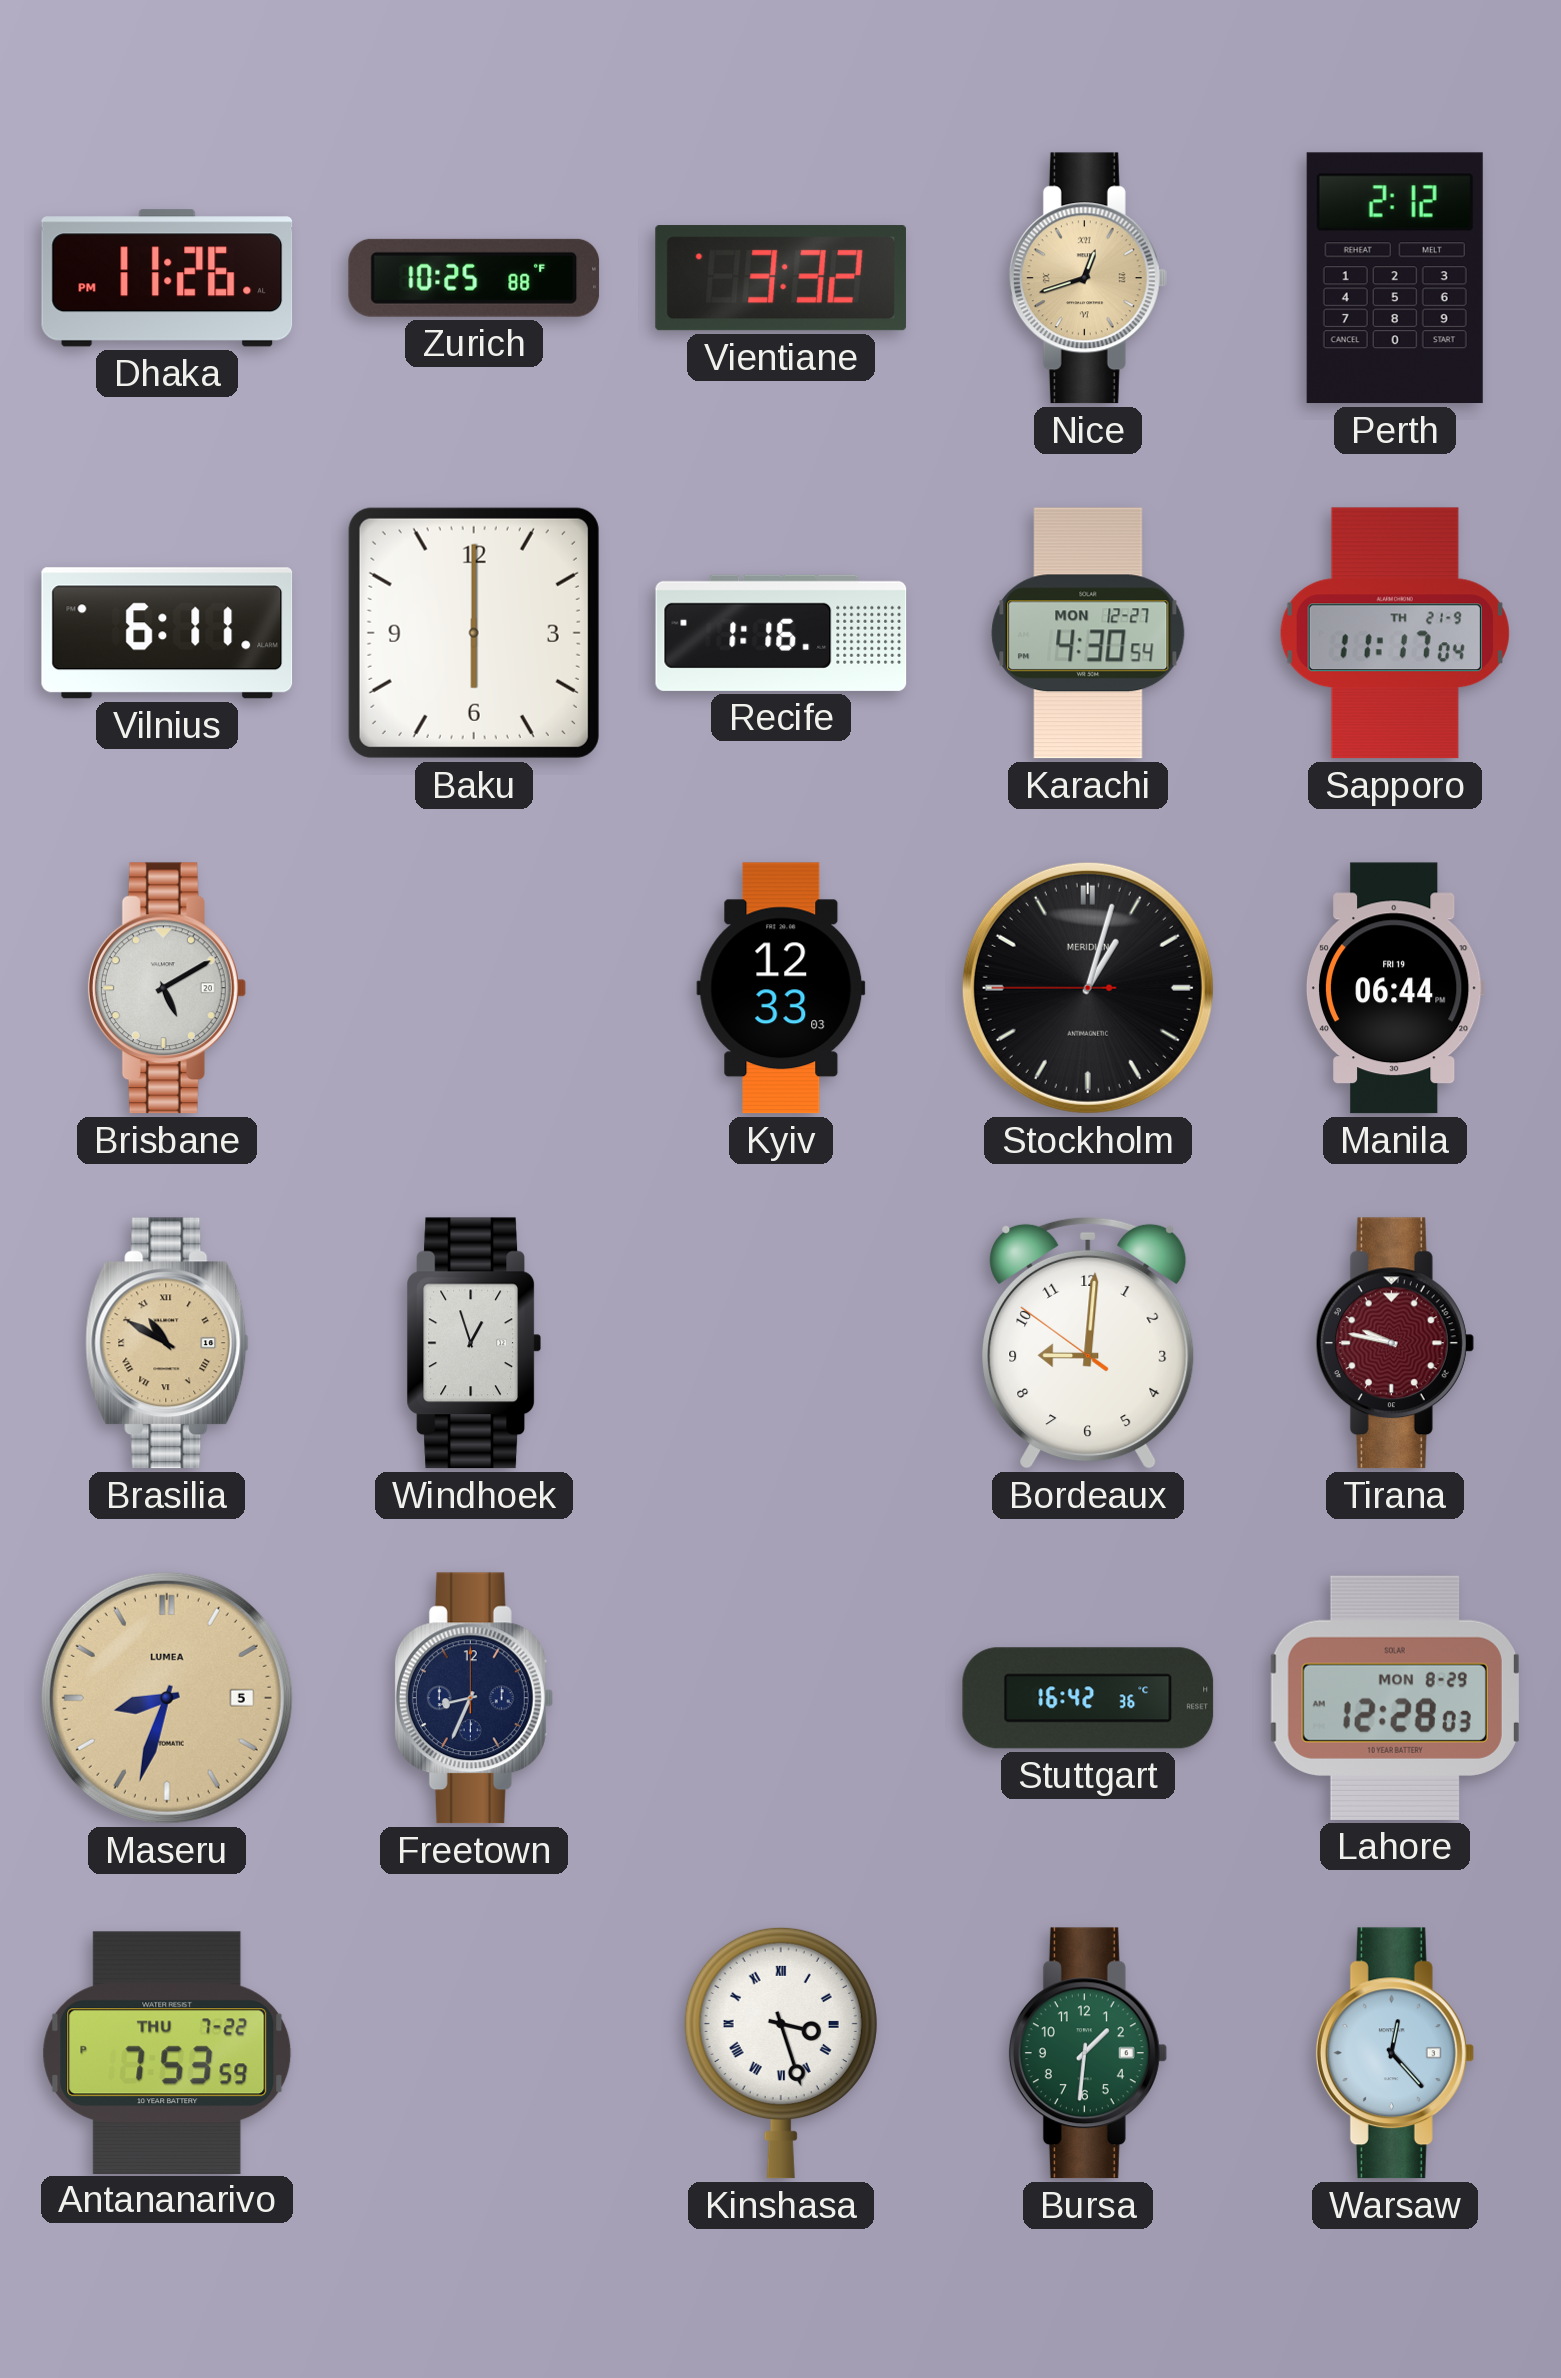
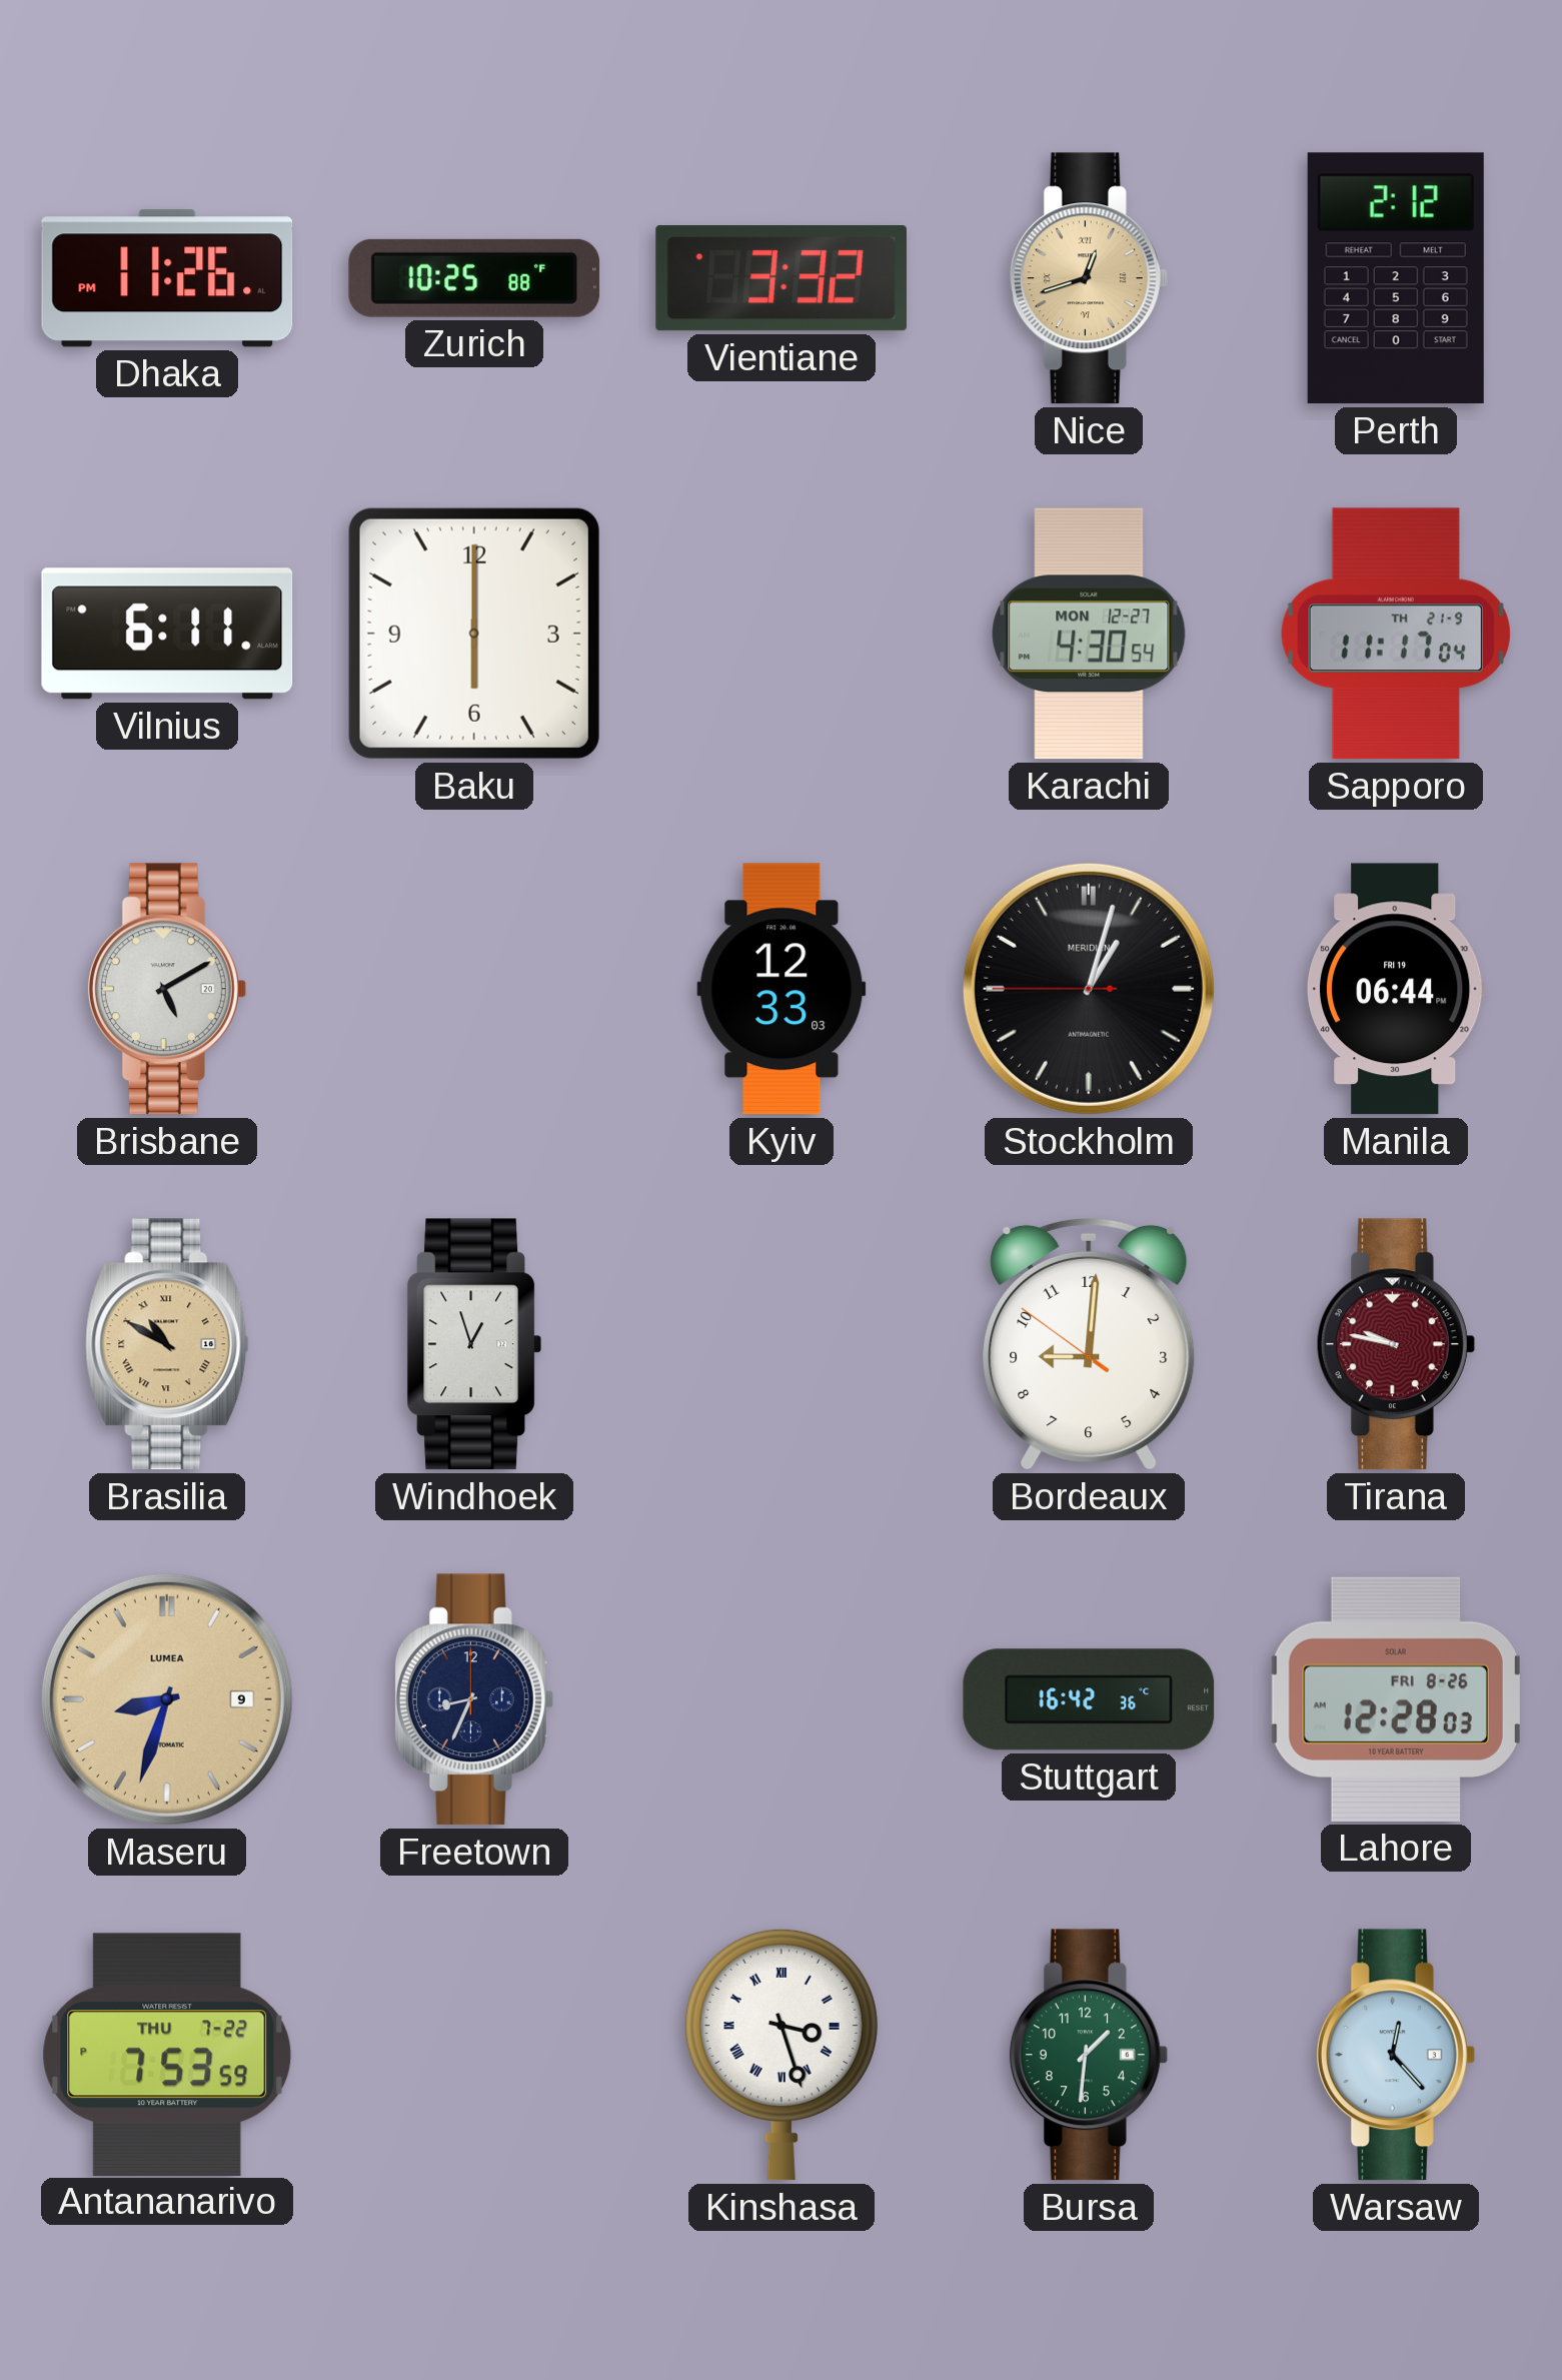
Recife: 1:16 -> none
Maseru date: 5 -> 9
Lahore date: MON 8-29 -> FRI 8-26
